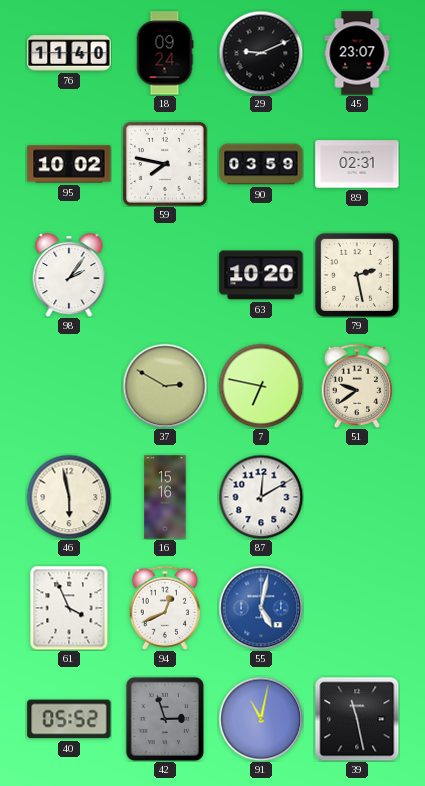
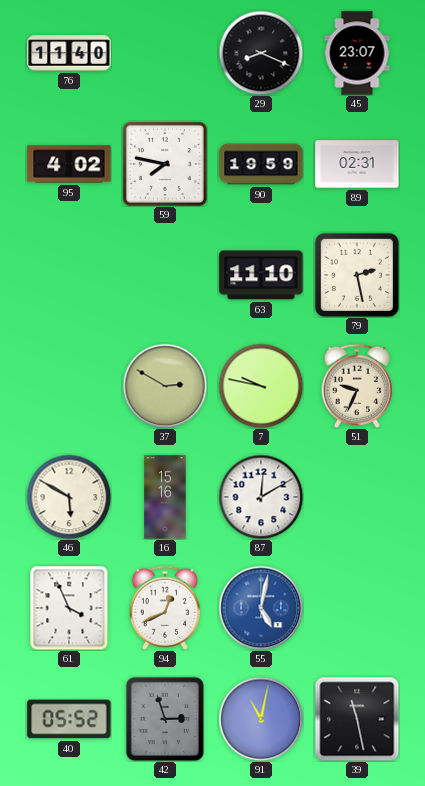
18: 09:24 -> none
29: 9:11 -> 8:19
95: 10:02 -> 4:02
90: 03:59 -> 19:59
98: 2:06 -> none
63: 10:20 -> 11:10
7: 6:47 -> 9:47
51: 9:39 -> 9:34
46: 5:58 -> 5:50
